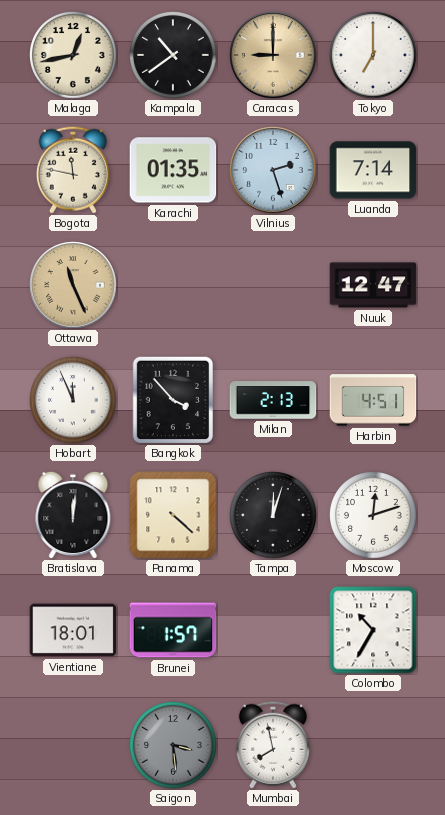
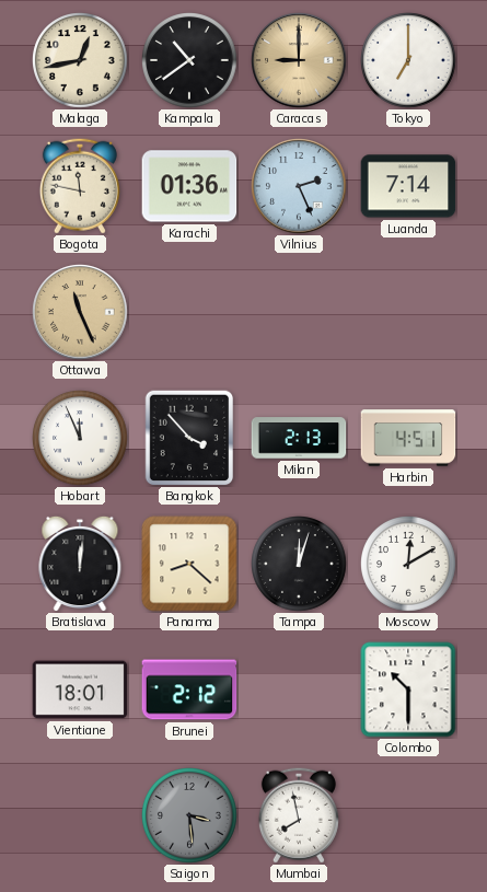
Karachi: 01:35 -> 01:36
Vilnius: 2:27 -> 2:26
Nuuk: 12:47 -> none
Panama: 4:22 -> 8:22
Moscow: 12:12 -> 12:10
Brunei: 1:57 -> 2:12
Colombo: 10:35 -> 10:30
